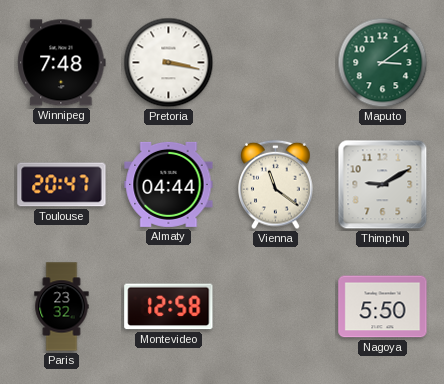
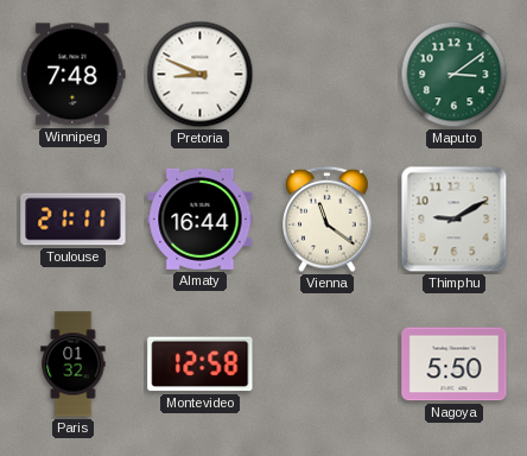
Pretoria: 3:17 -> 8:49
Toulouse: 20:47 -> 21:11
Almaty: 04:44 -> 16:44
Paris: 23:32 -> 01:32
